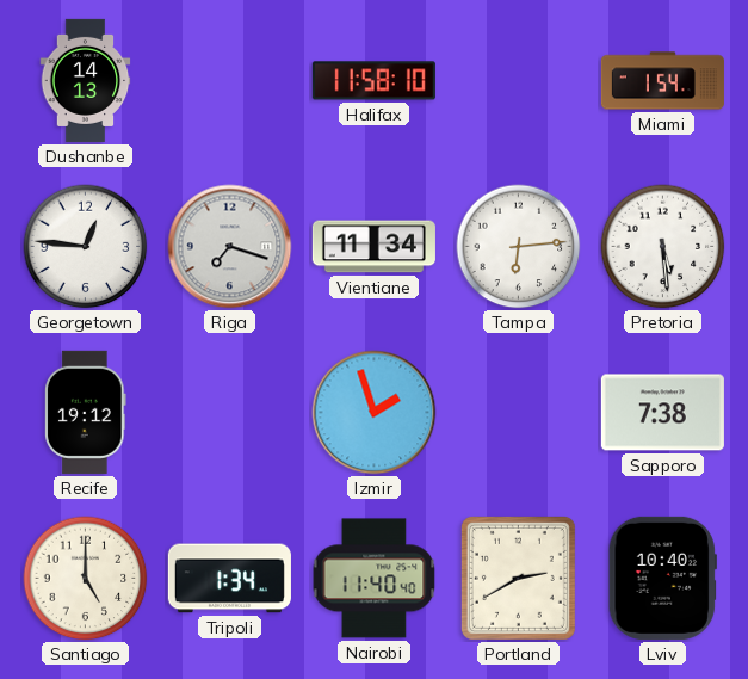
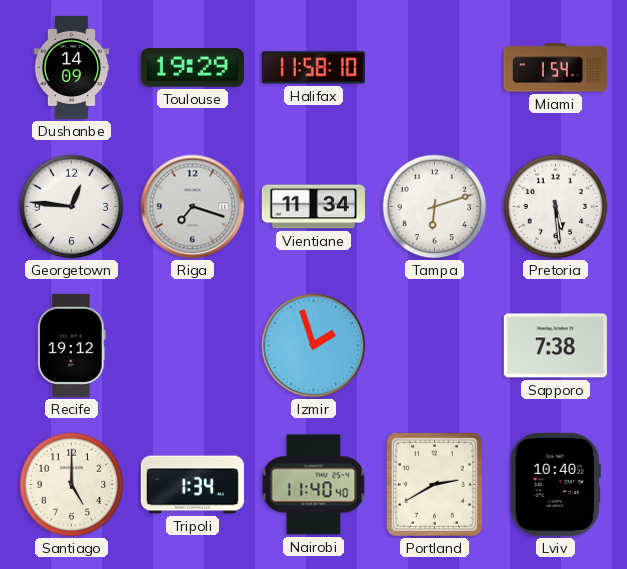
Dushanbe: 14:13 -> 14:09
Toulouse: none -> 19:29
Tampa: 6:14 -> 6:12
